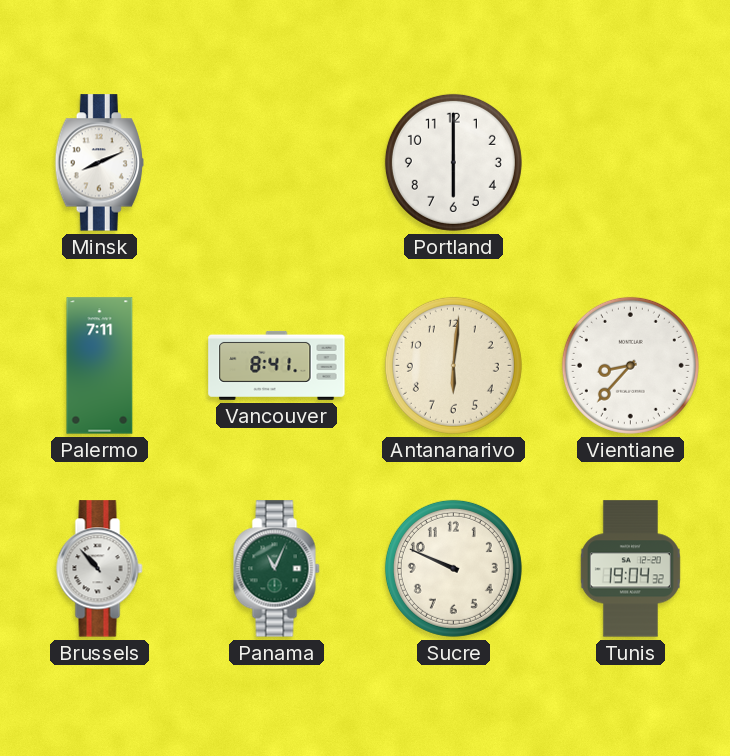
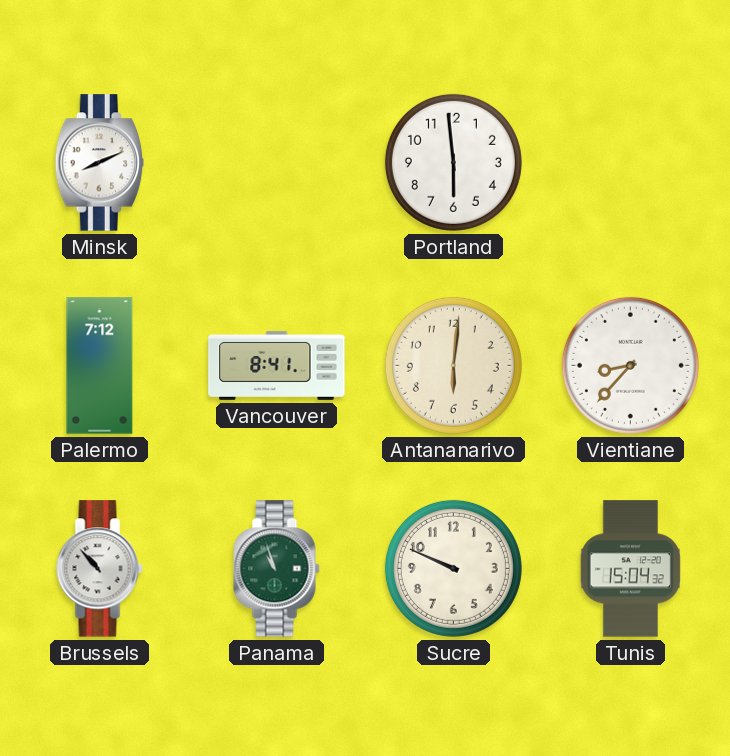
Portland: 6:00 -> 5:59
Palermo: 7:11 -> 7:12
Panama: 11:04 -> 10:57
Tunis: 19:04 -> 15:04
